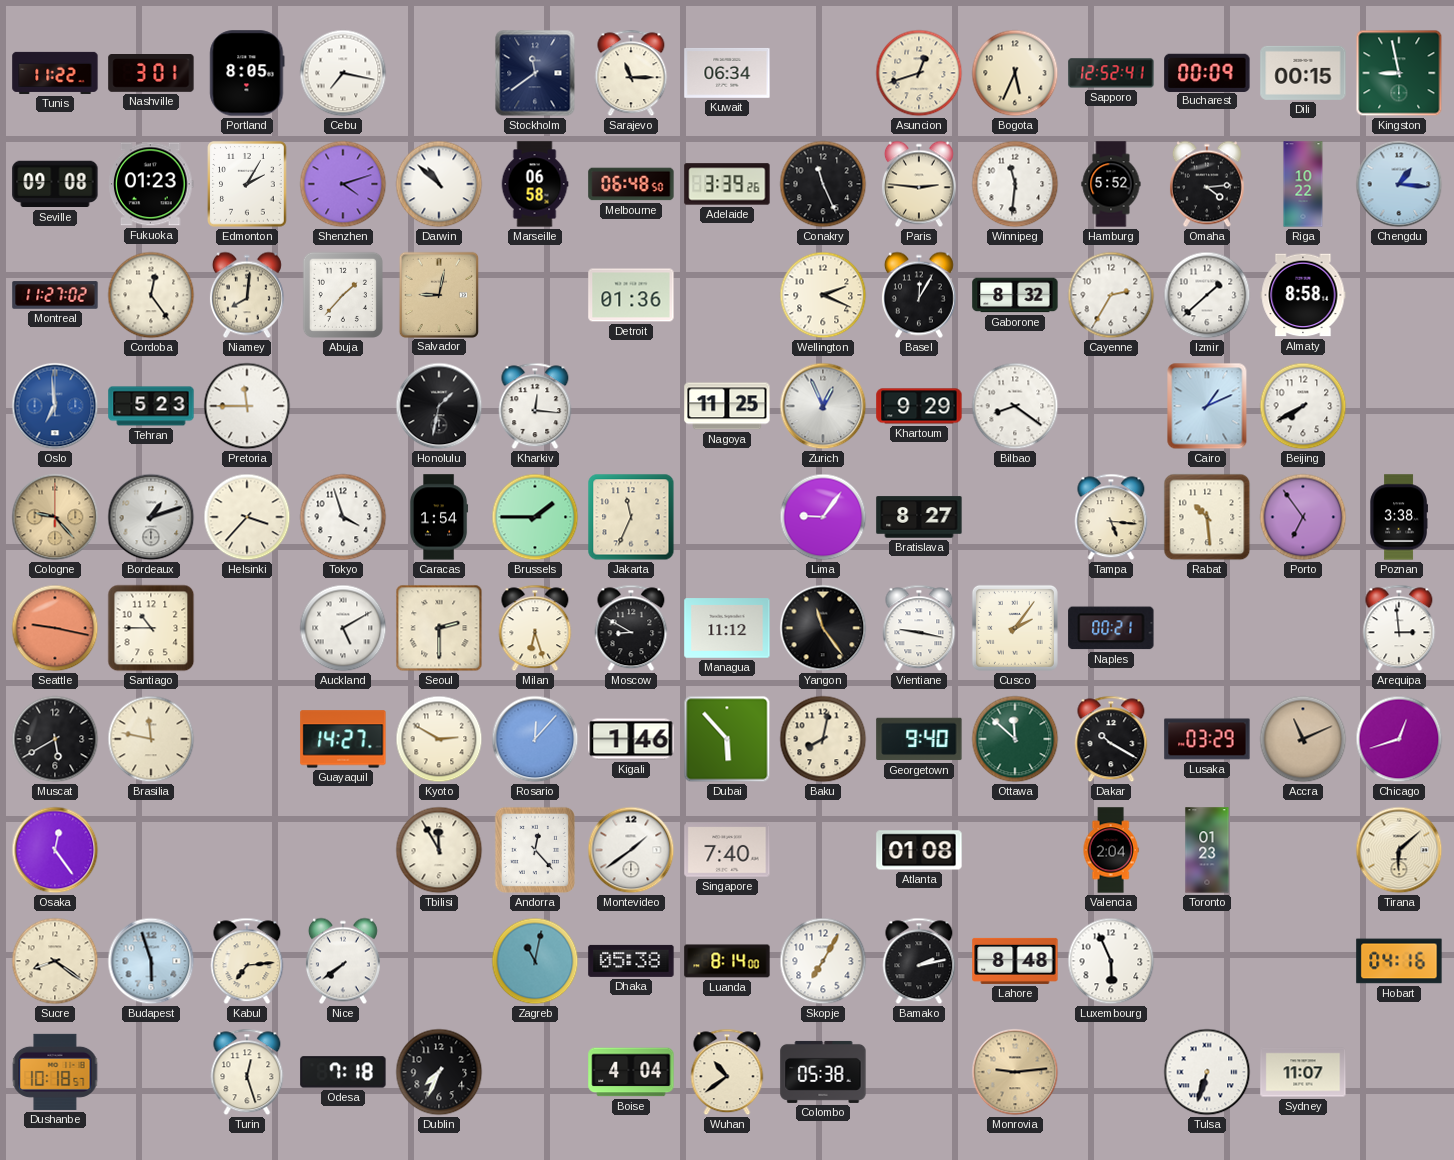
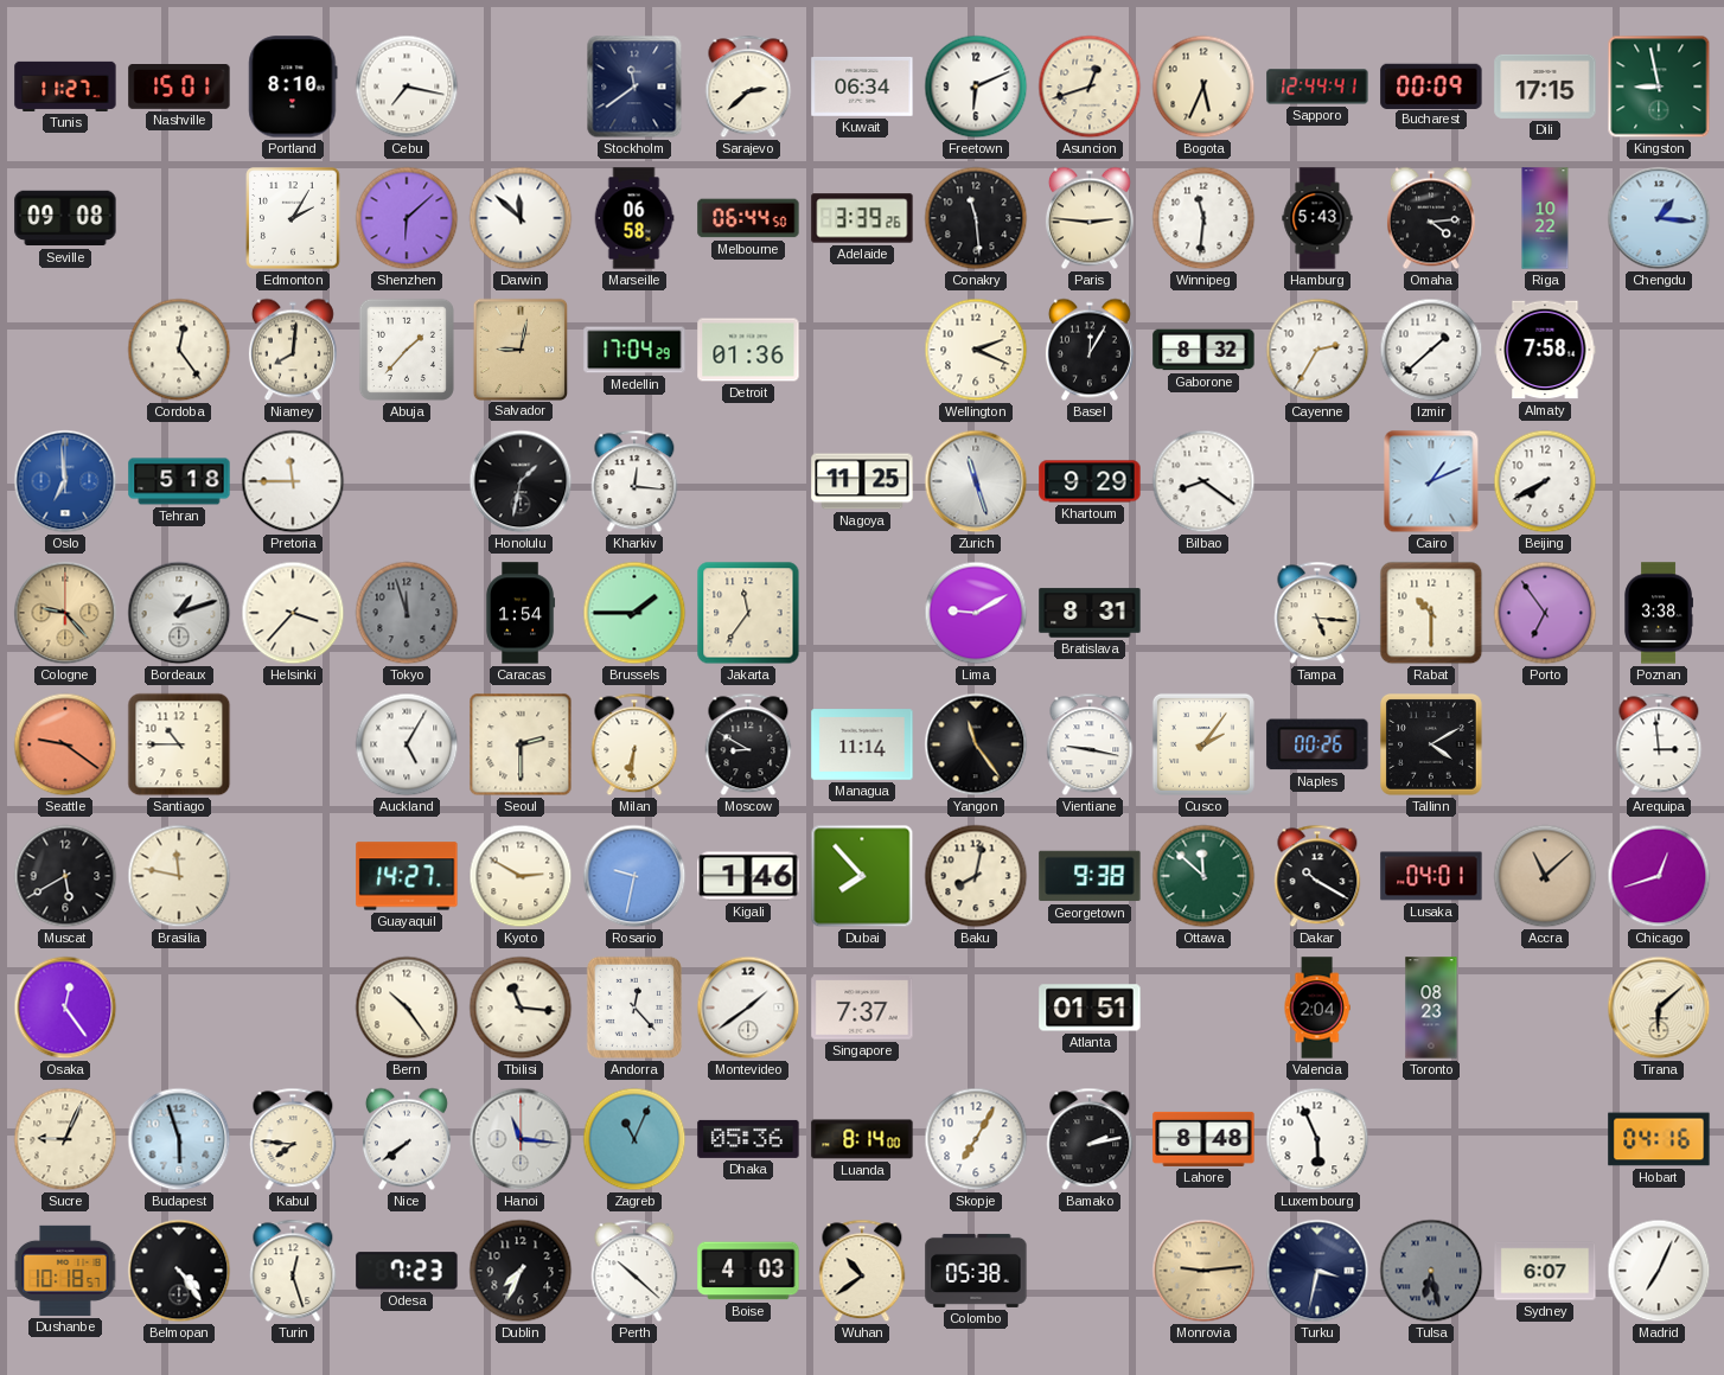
Tunis: 11:22 -> 11:27
Nashville: 3:01 -> 15:01
Portland: 8:05 -> 8:10
Sarajevo: 11:15 -> 2:38
Freetown: none -> 6:11
Sapporo: 12:52 -> 12:44
Dili: 00:15 -> 17:15
Fukuoka: 01:23 -> none
Shenzhen: 4:12 -> 6:08
Darwin: 10:52 -> 11:52
Melbourne: 06:48 -> 06:44
Conakry: 11:26 -> 11:29
Hamburg: 5:52 -> 5:43
Montreal: 11:27 -> none
Medellin: none -> 17:04
Almaty: 8:58 -> 7:58
Tehran: 5:23 -> 5:18
Zurich: 12:56 -> 11:27
Tokyo: 3:57 -> 11:57
Tokyo dial: white -> grey
Jakarta: 11:34 -> 11:36
Lima: 9:06 -> 9:10
Bratislava: 8:27 -> 8:31
Rabat: 10:29 -> 10:30
Seattle: 9:17 -> 9:21
Auckland: 5:10 -> 5:05
Milan: 6:27 -> 6:31
Managua: 11:12 -> 11:14
Naples: 00:21 -> 00:26
Tallinn: none -> 4:10
Rosario: 12:07 -> 9:32
Dubai: 5:53 -> 7:53
Georgetown: 9:40 -> 9:38
Lusaka: 03:29 -> 04:01
Accra: 11:11 -> 11:08
Bern: none -> 10:24
Tbilisi: 11:55 -> 11:16
Singapore: 7:40 -> 7:37
Atlanta: 01:08 -> 01:51
Toronto: 01:23 -> 08:23
Sucre: 8:21 -> 9:04
Kabul: 7:14 -> 7:46
Hanoi: none -> 11:16
Zagreb: 11:02 -> 11:04
Dhaka: 05:38 -> 05:36
Belmopan: none -> 4:24
Odesa: 7:18 -> 7:23
Perth: none -> 10:22
Boise: 4:04 -> 4:03
Turku: none -> 3:32
Tulsa: 6:33 -> 6:28
Tulsa dial: white -> grey
Sydney: 11:07 -> 6:07
Madrid: none -> 7:04
